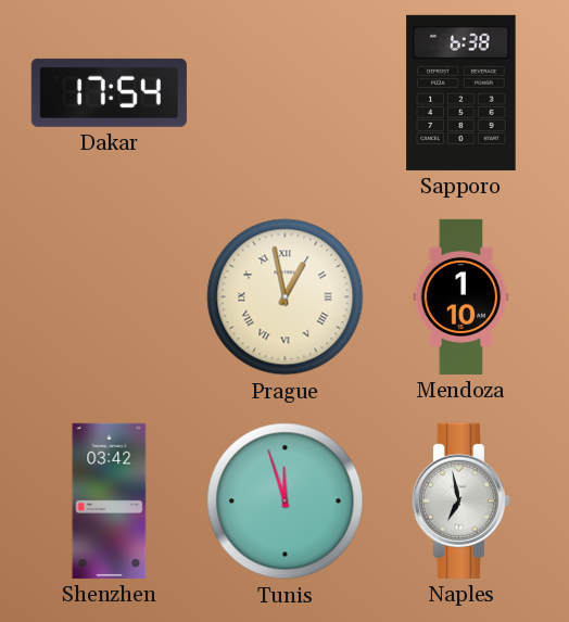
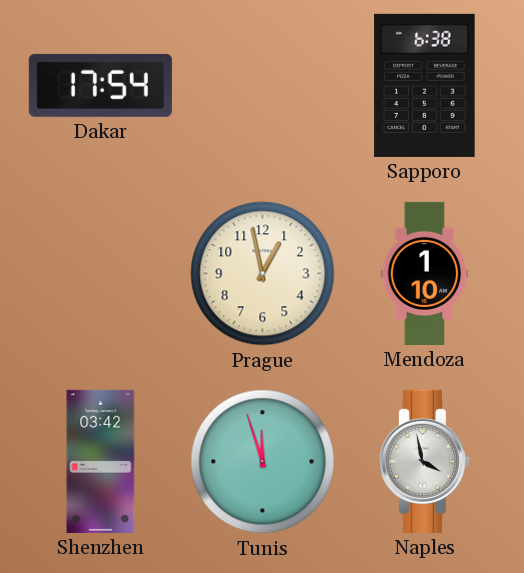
Prague numerals: Roman -> Arabic
Naples: 6:58 -> 3:58
